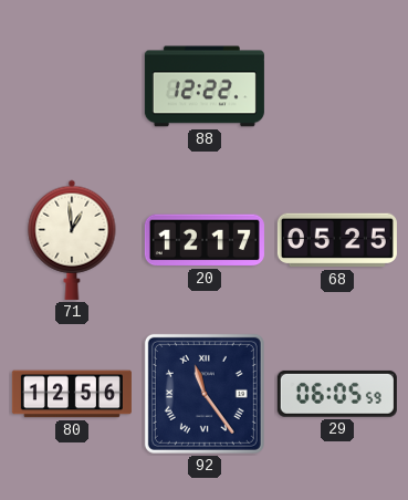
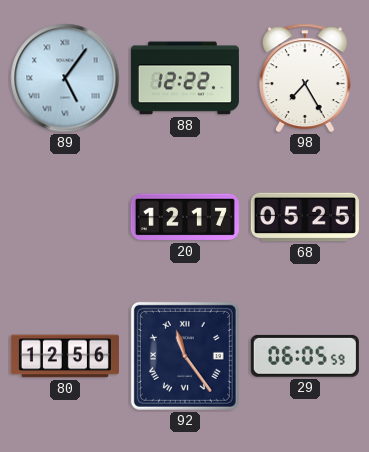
89: none -> 5:06
98: none -> 7:25
71: 12:59 -> none
